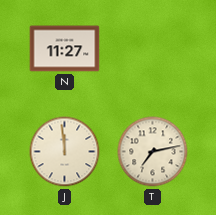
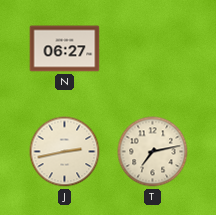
N: 11:27 -> 06:27
J: 11:59 -> 2:43
